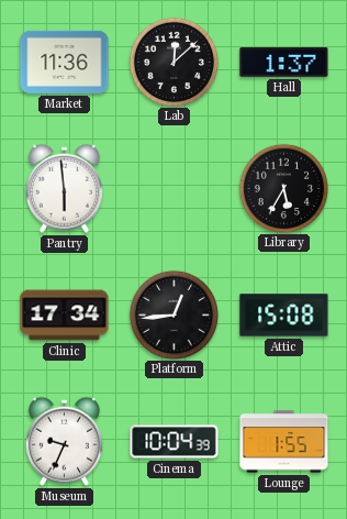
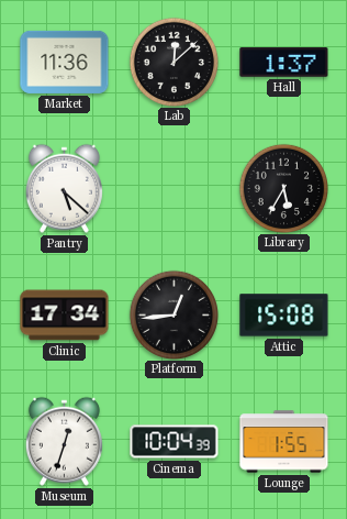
Pantry: 5:59 -> 5:22
Museum: 9:34 -> 12:33
